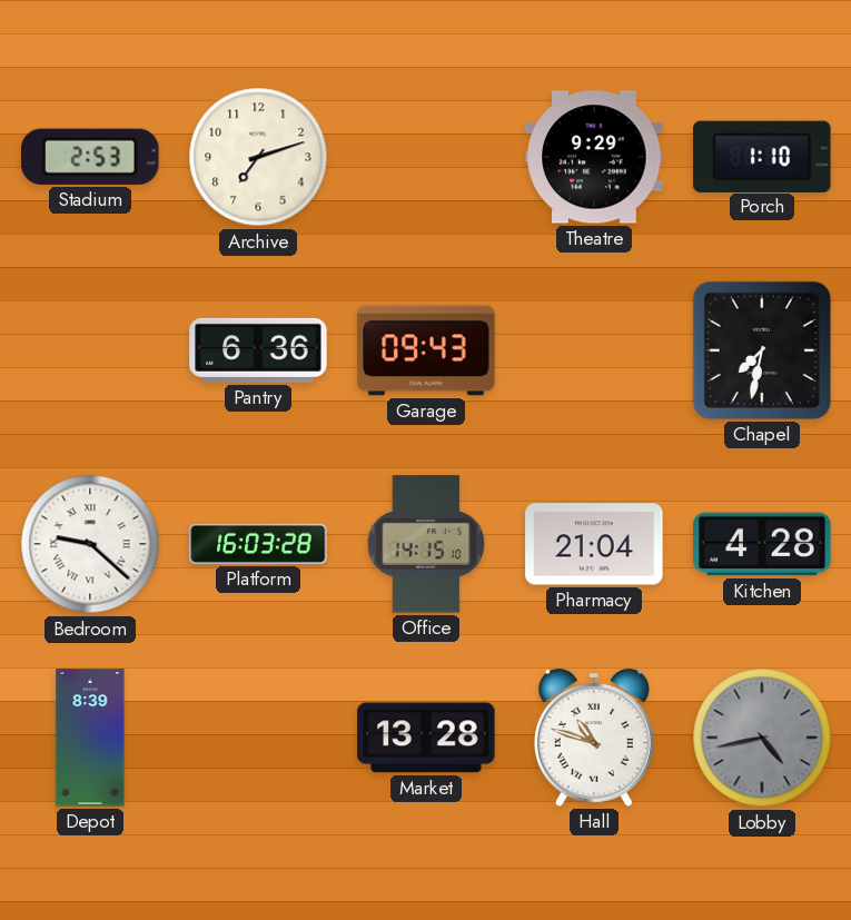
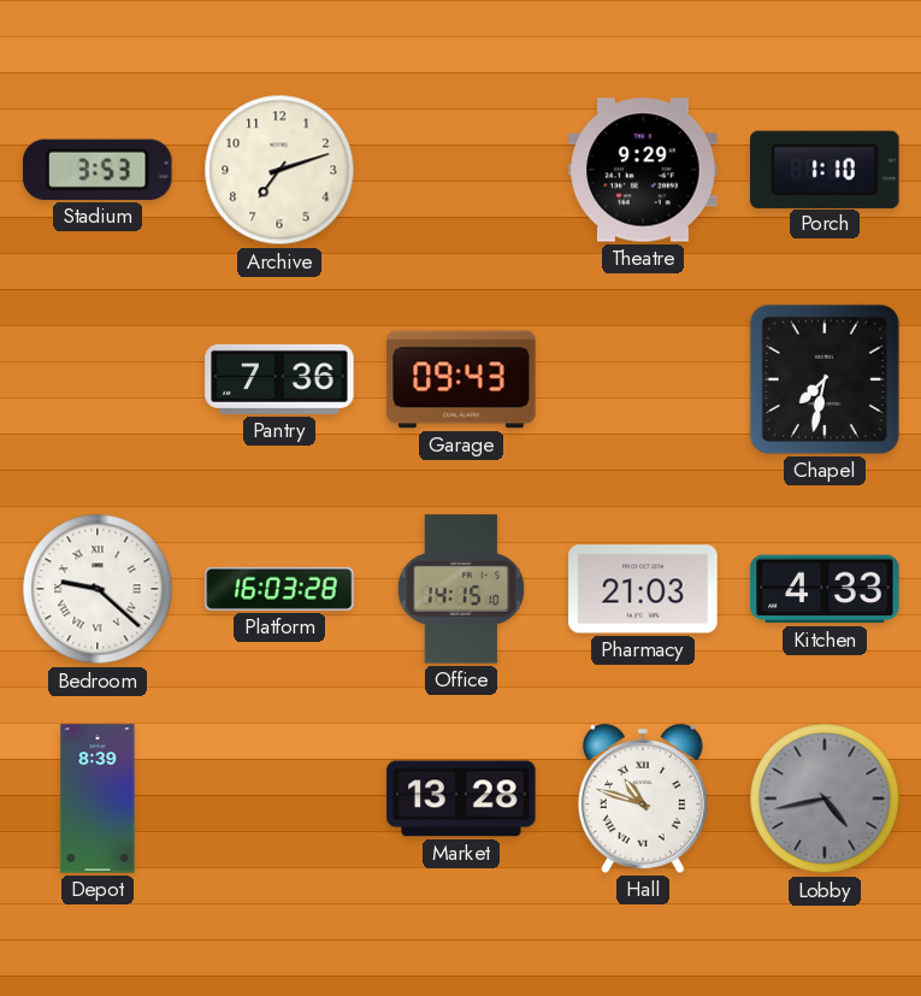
Stadium: 2:53 -> 3:53
Pantry: 6:36 -> 7:36
Pharmacy: 21:04 -> 21:03
Kitchen: 4:28 -> 4:33
